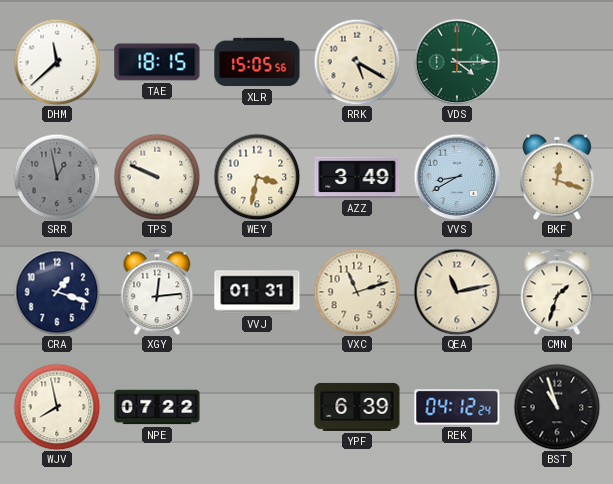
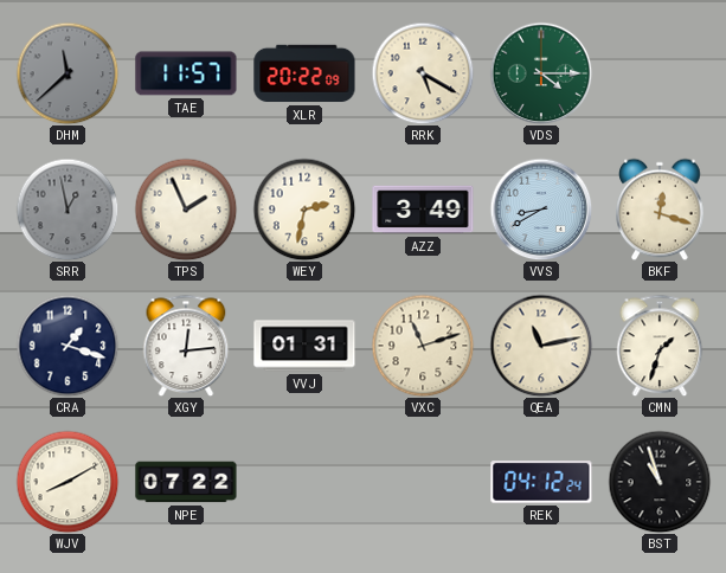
DHM dial: white -> grey
TAE: 18:15 -> 11:57
XLR: 15:05 -> 20:22
TPS: 9:49 -> 1:56
WEY: 3:32 -> 2:32
WJV: 7:58 -> 8:10
YPF: 6:39 -> none
